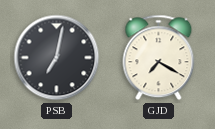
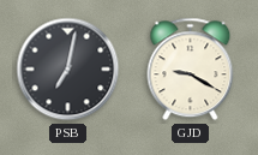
GJD: 7:20 -> 9:20
